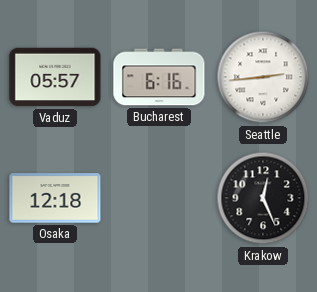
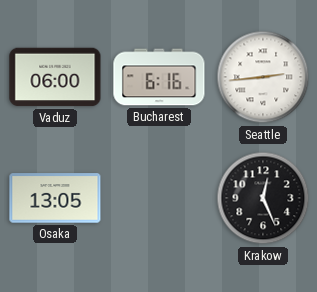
Vaduz: 05:57 -> 06:00
Osaka: 12:18 -> 13:05
